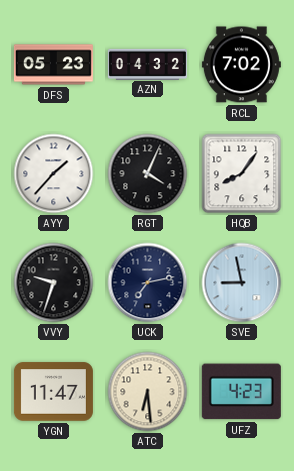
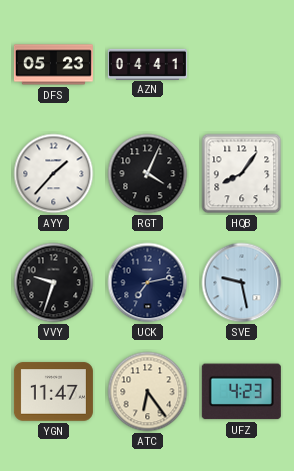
AZN: 04:32 -> 04:41
RCL: 7:02 -> none
SVE: 8:58 -> 9:28
ATC: 6:29 -> 6:24
